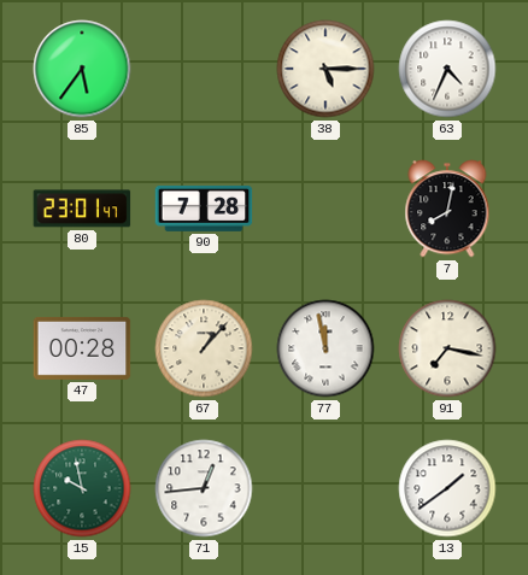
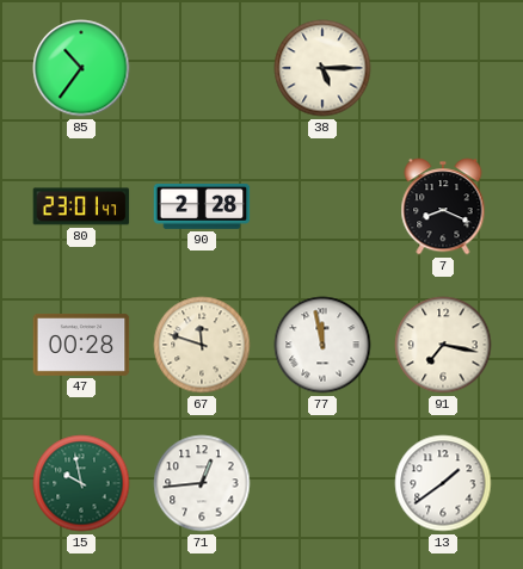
85: 5:36 -> 10:36
63: 4:34 -> none
90: 7:28 -> 2:28
7: 8:02 -> 8:19
67: 1:07 -> 11:48
